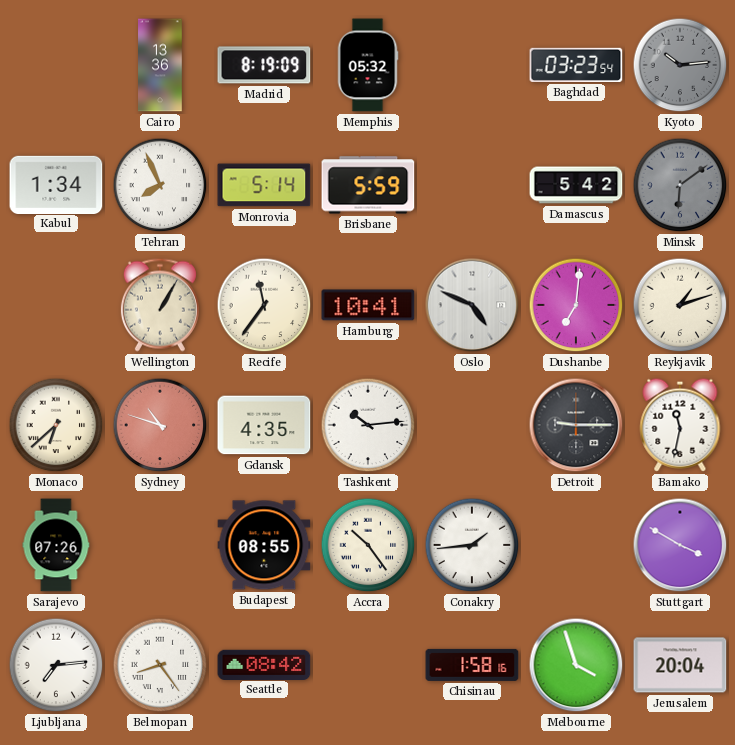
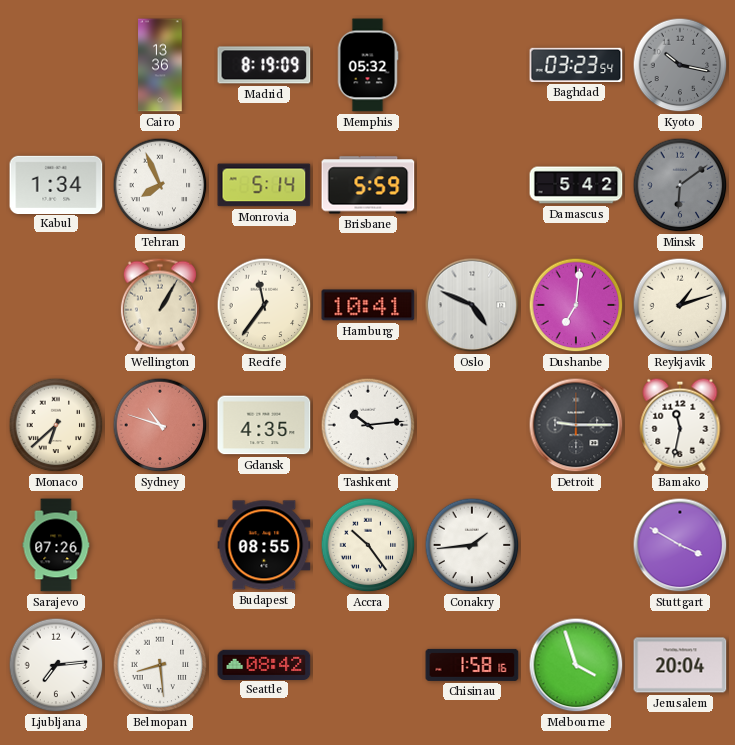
Kyoto: 10:14 -> 10:17
Belmopan: 8:24 -> 8:29
